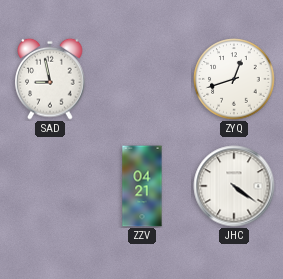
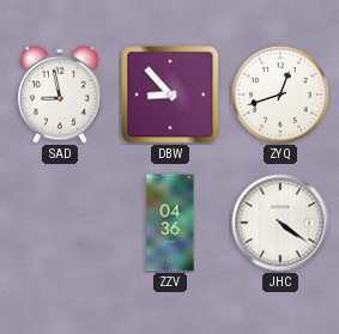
DBW: none -> 8:53
ZZV: 04:21 -> 04:36
